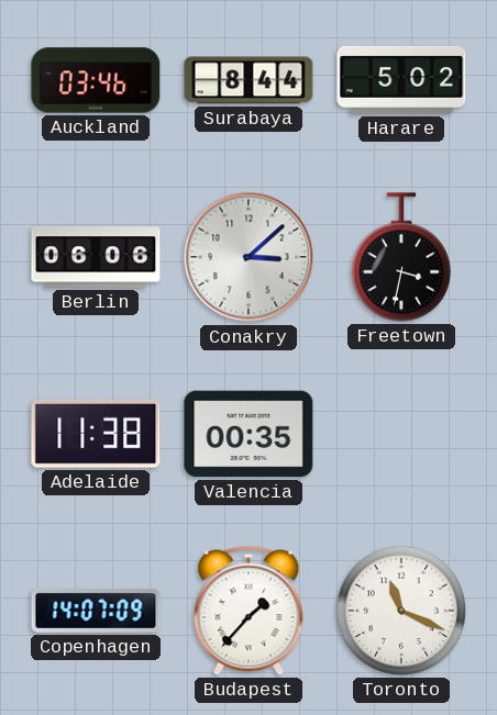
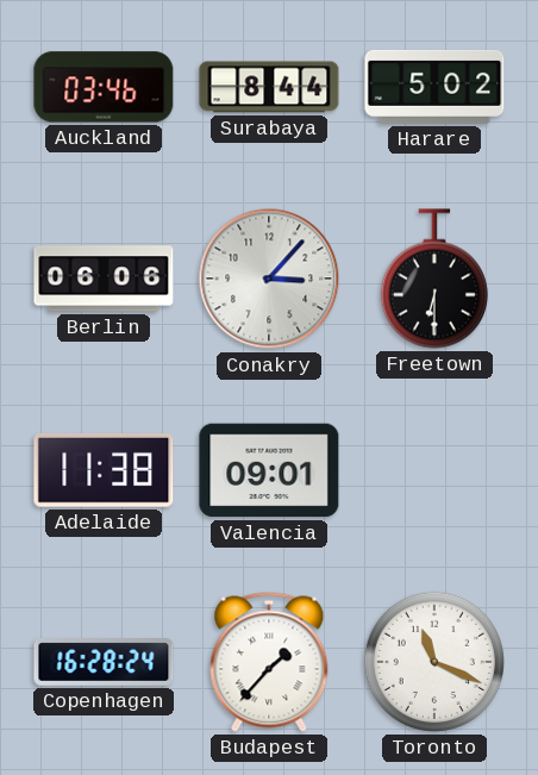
Conakry: 3:08 -> 3:07
Freetown: 3:32 -> 6:30
Valencia: 00:35 -> 09:01
Copenhagen: 14:07 -> 16:28
